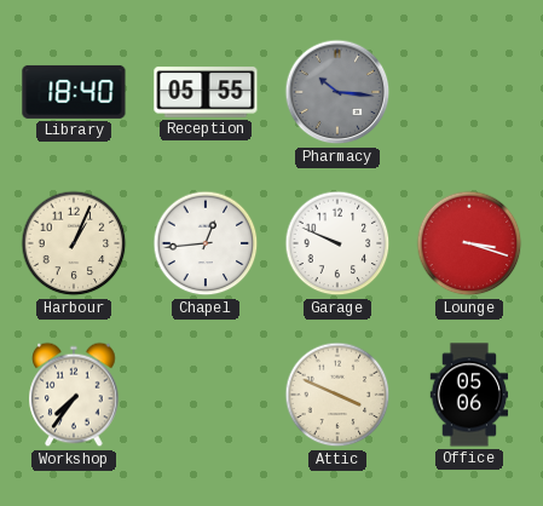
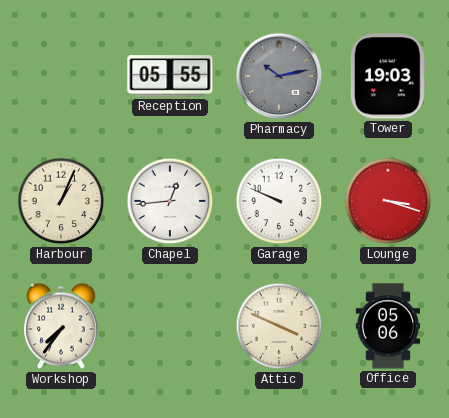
Library: 18:40 -> none
Pharmacy: 10:16 -> 10:13
Tower: none -> 19:03
